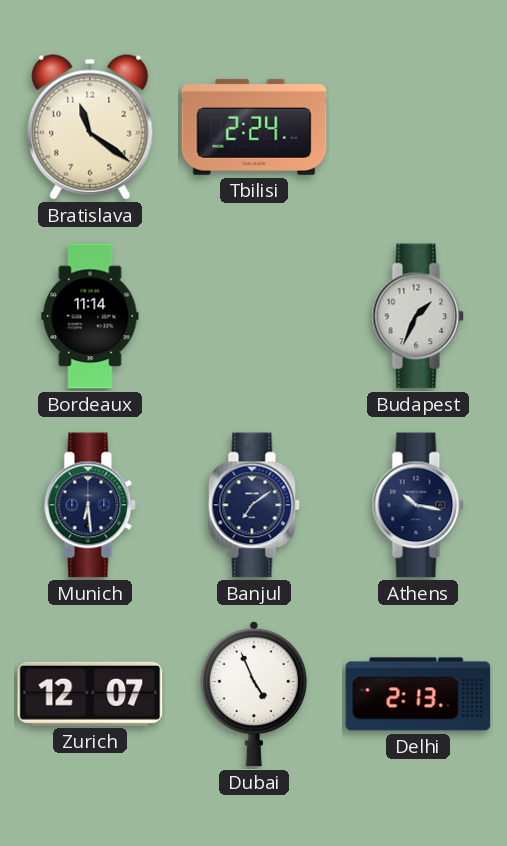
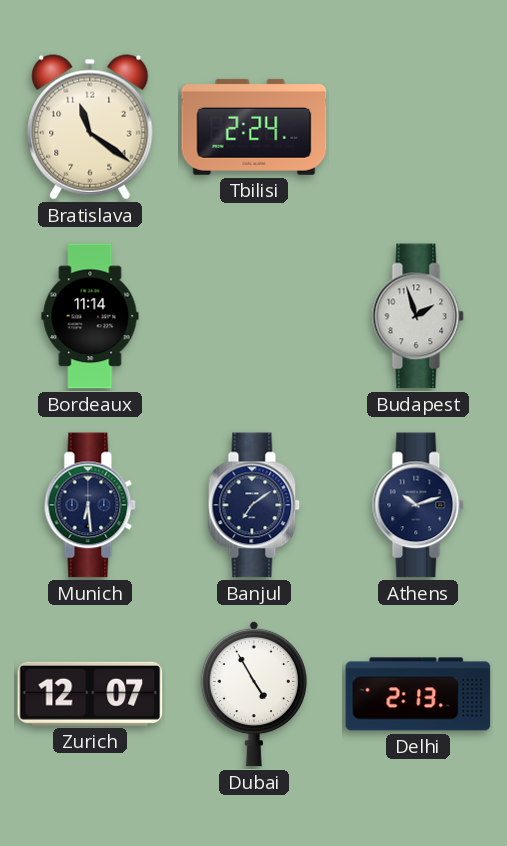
Budapest: 1:34 -> 1:57
Athens: 10:17 -> 10:12
Dubai: 4:56 -> 4:55
